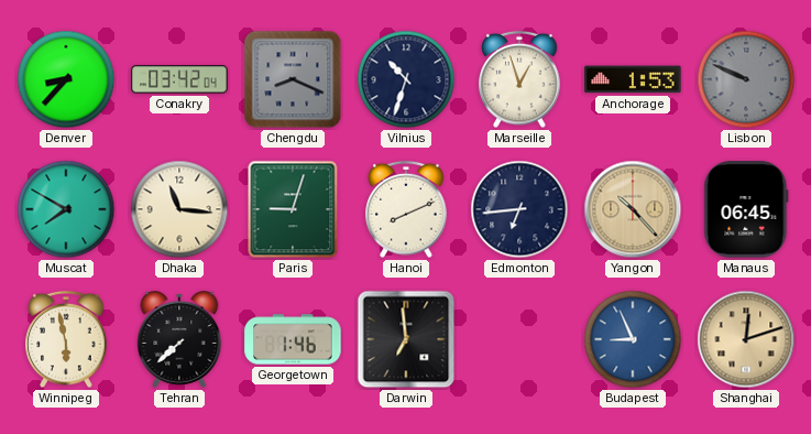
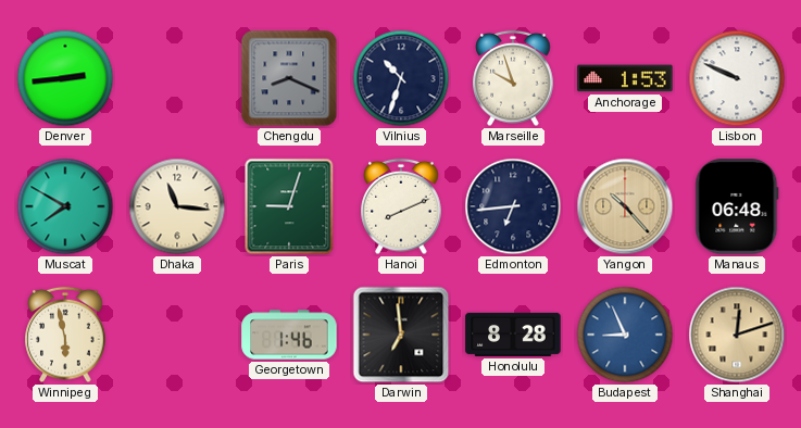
Denver: 8:37 -> 2:44
Conakry: 03:42 -> none
Marseille: 12:57 -> 9:57
Lisbon dial: grey -> white
Manaus: 06:45 -> 06:48
Tehran: 7:38 -> none
Honolulu: none -> 8:28
